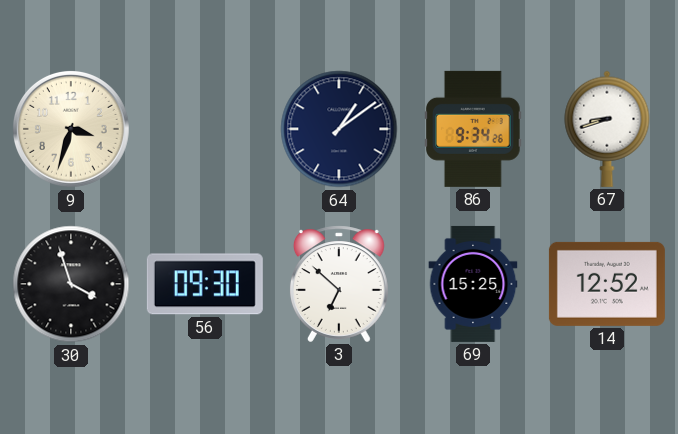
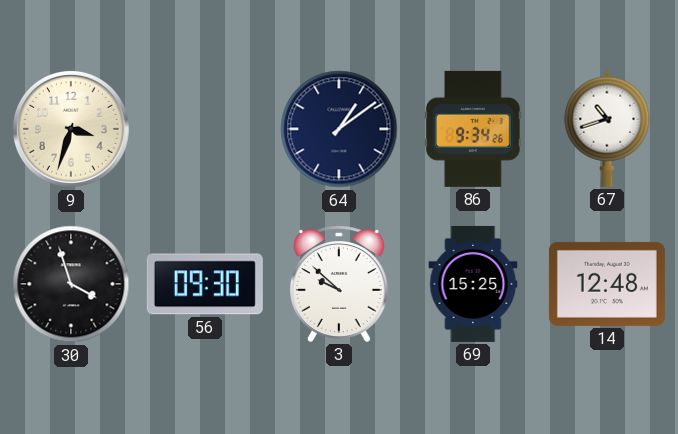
67: 8:42 -> 10:42
3: 6:52 -> 9:52
14: 12:52 -> 12:48
